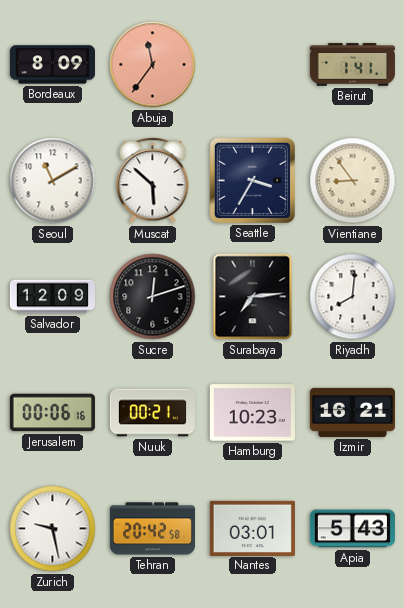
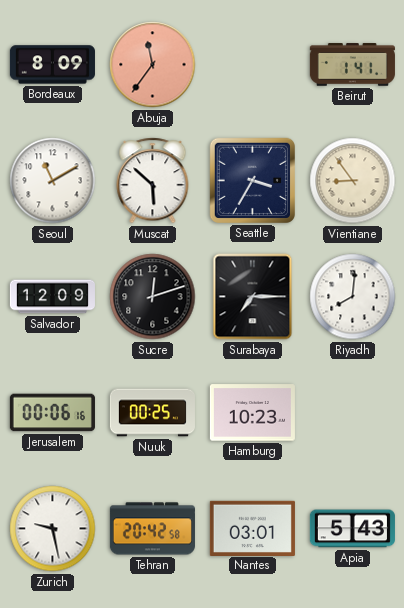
Surabaya: 7:14 -> 7:15
Nuuk: 00:21 -> 00:25
Izmir: 16:21 -> none
